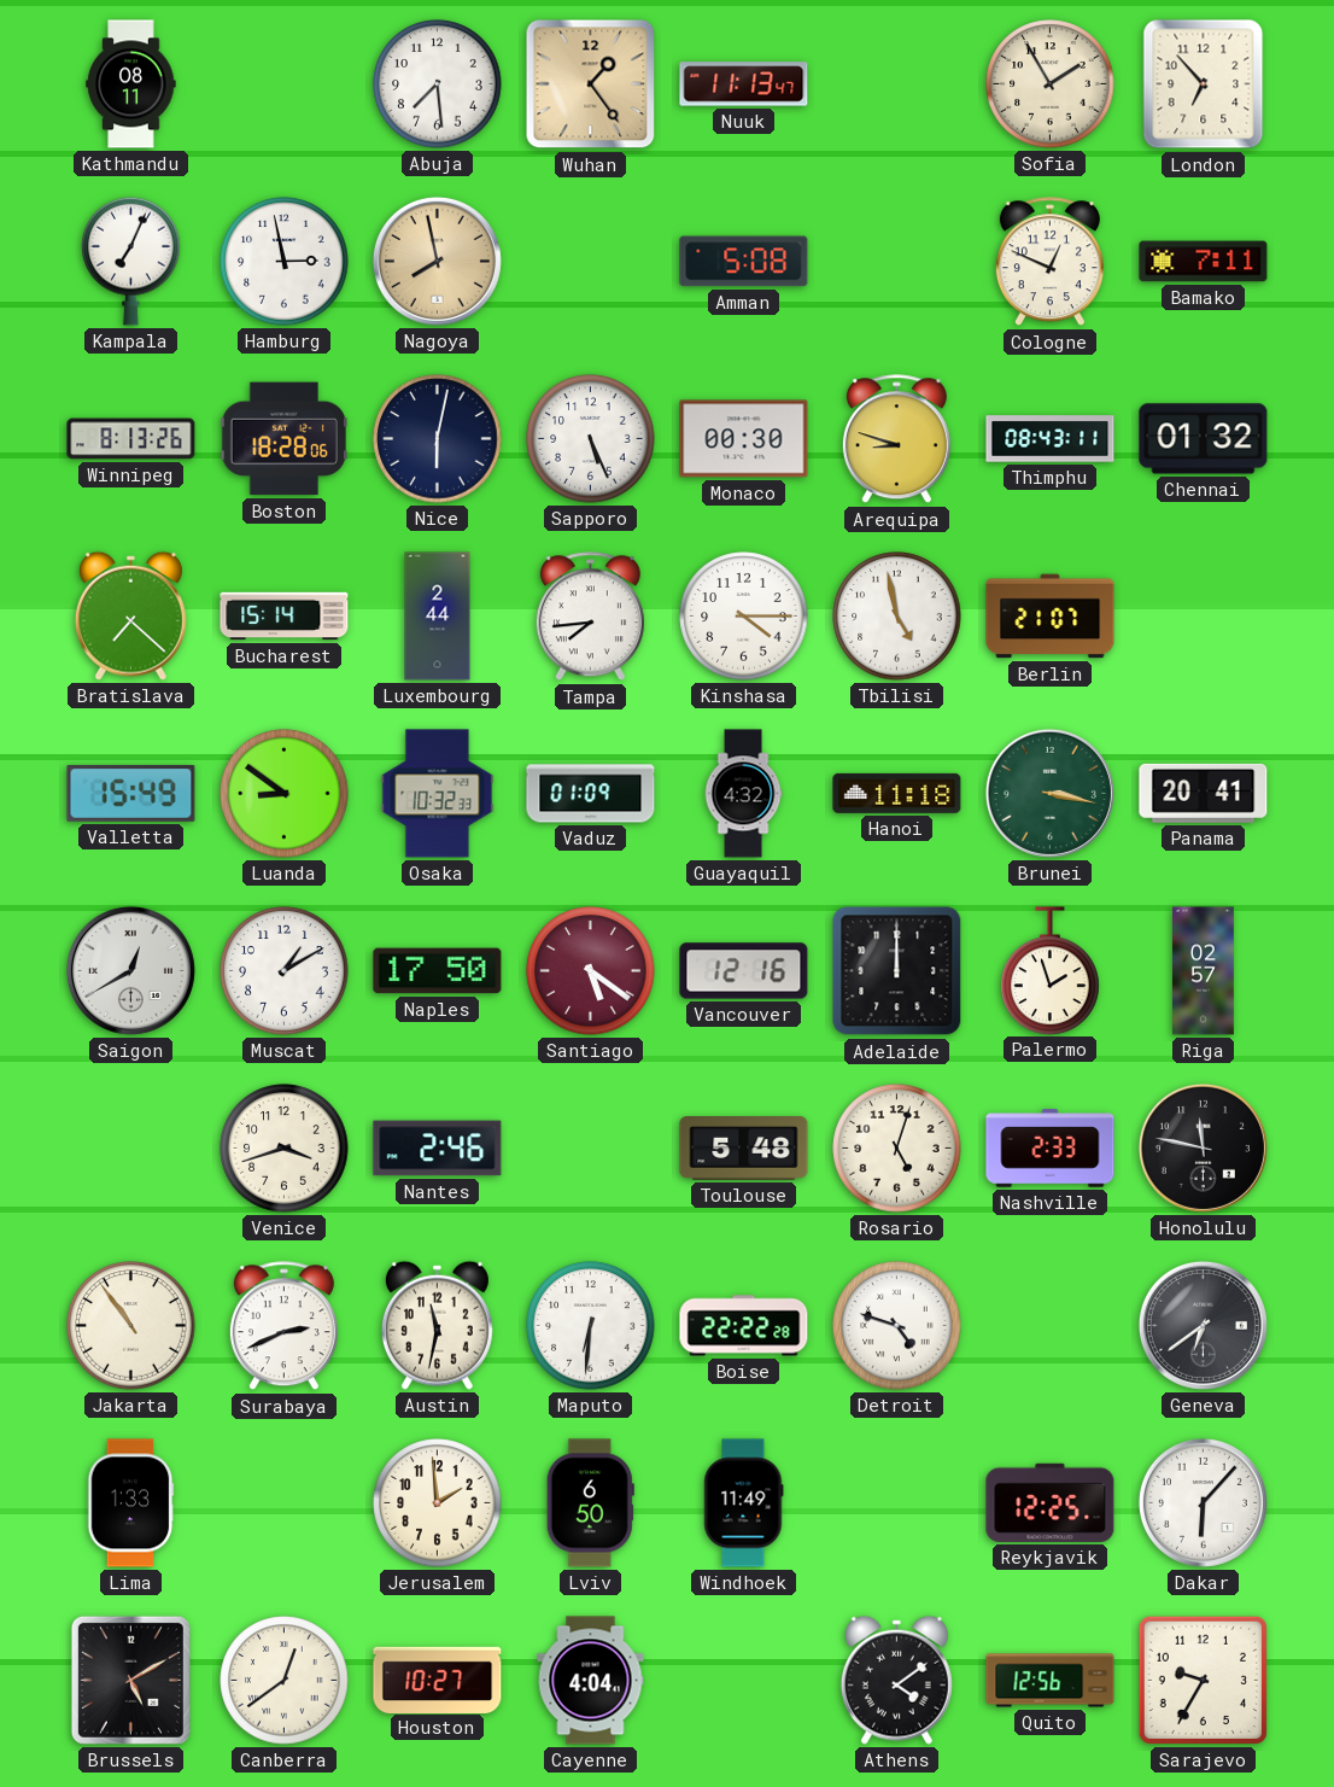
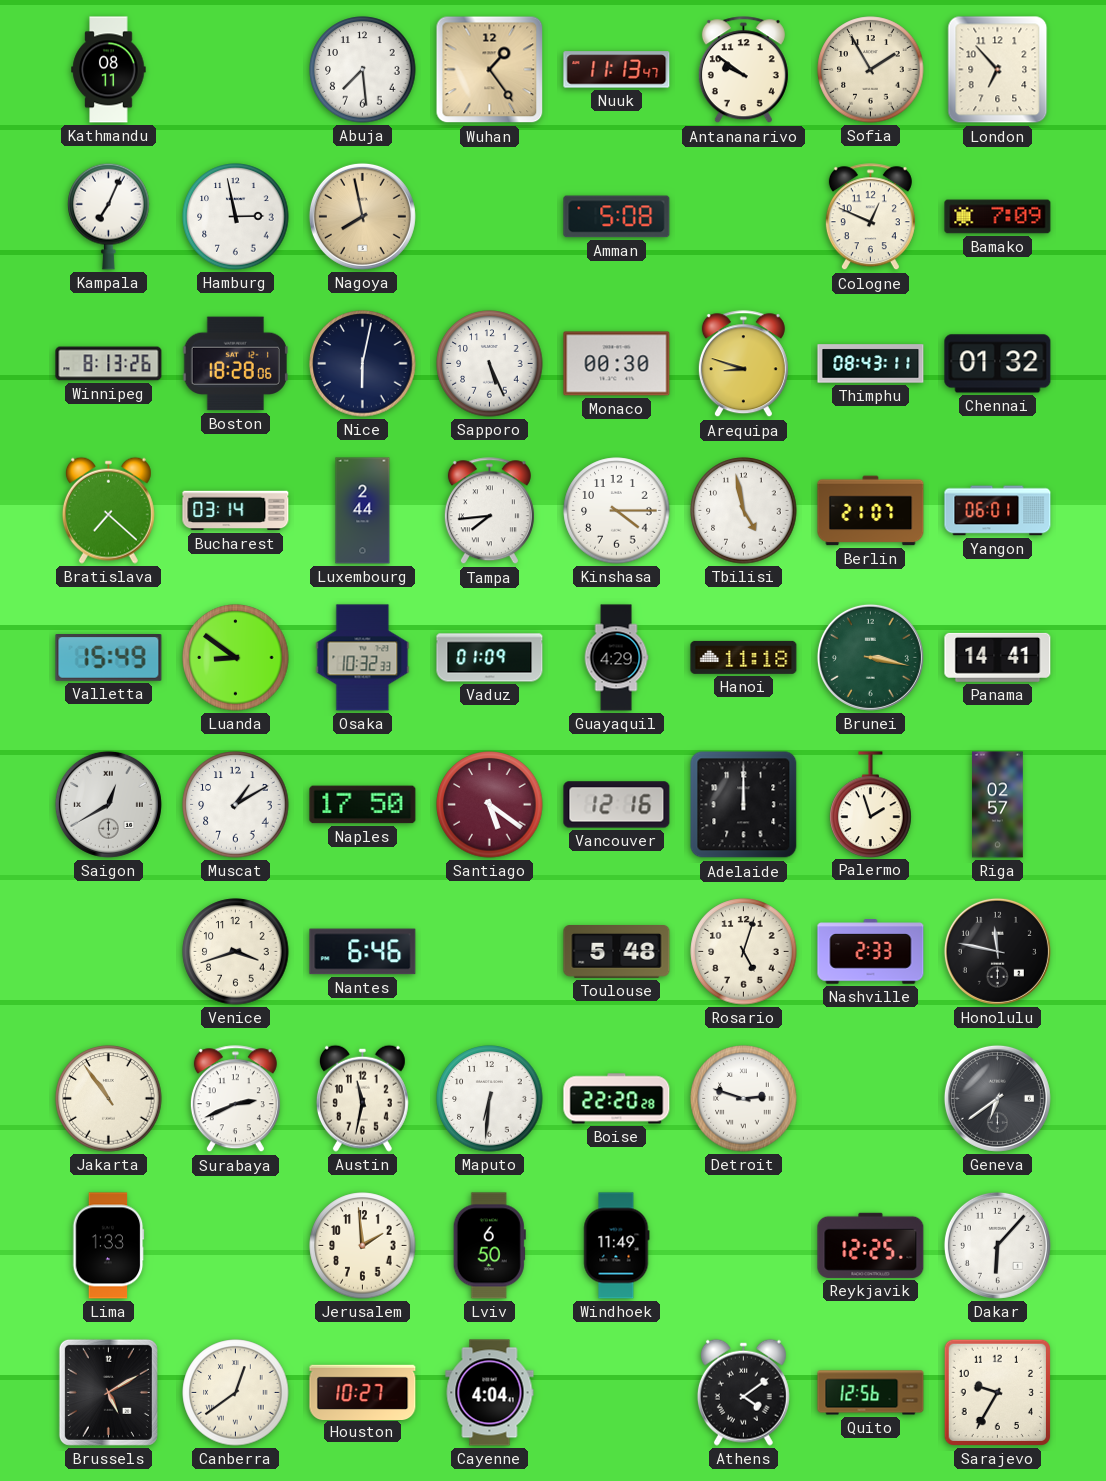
Antananarivo: none -> 9:51
Bamako: 7:11 -> 7:09
Bucharest: 15:14 -> 03:14
Yangon: none -> 06:01
Guayaquil: 4:32 -> 4:29
Panama: 20:41 -> 14:41
Nantes: 2:46 -> 6:46
Boise: 22:22 -> 22:20
Detroit: 4:48 -> 2:48
